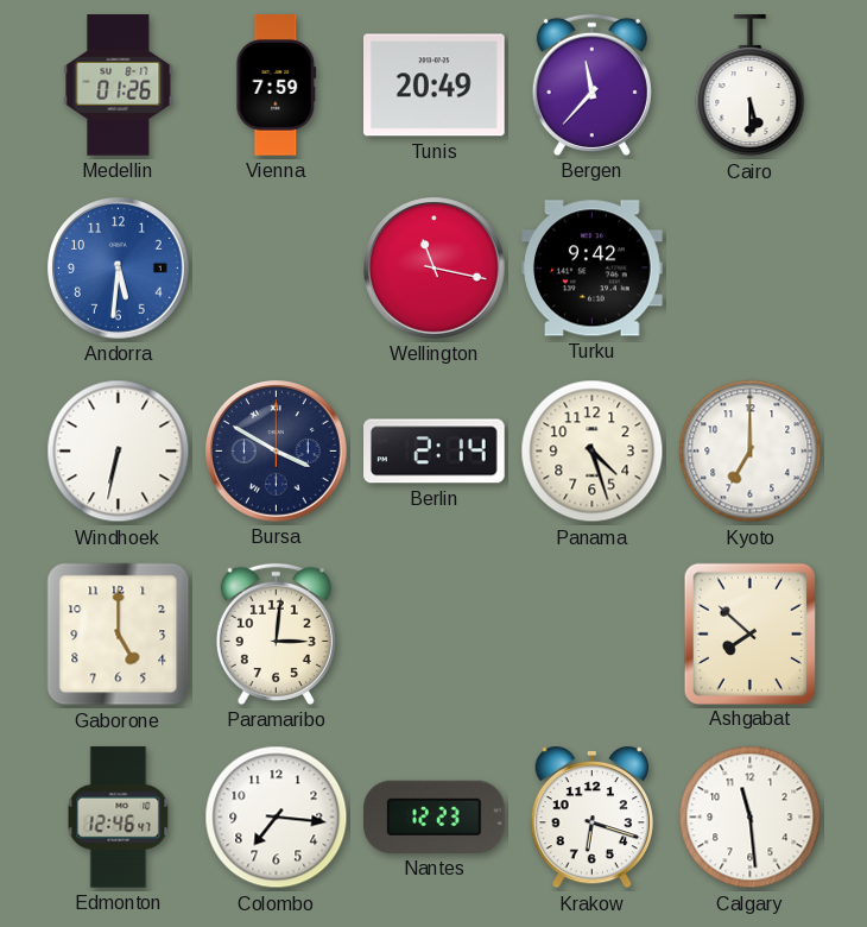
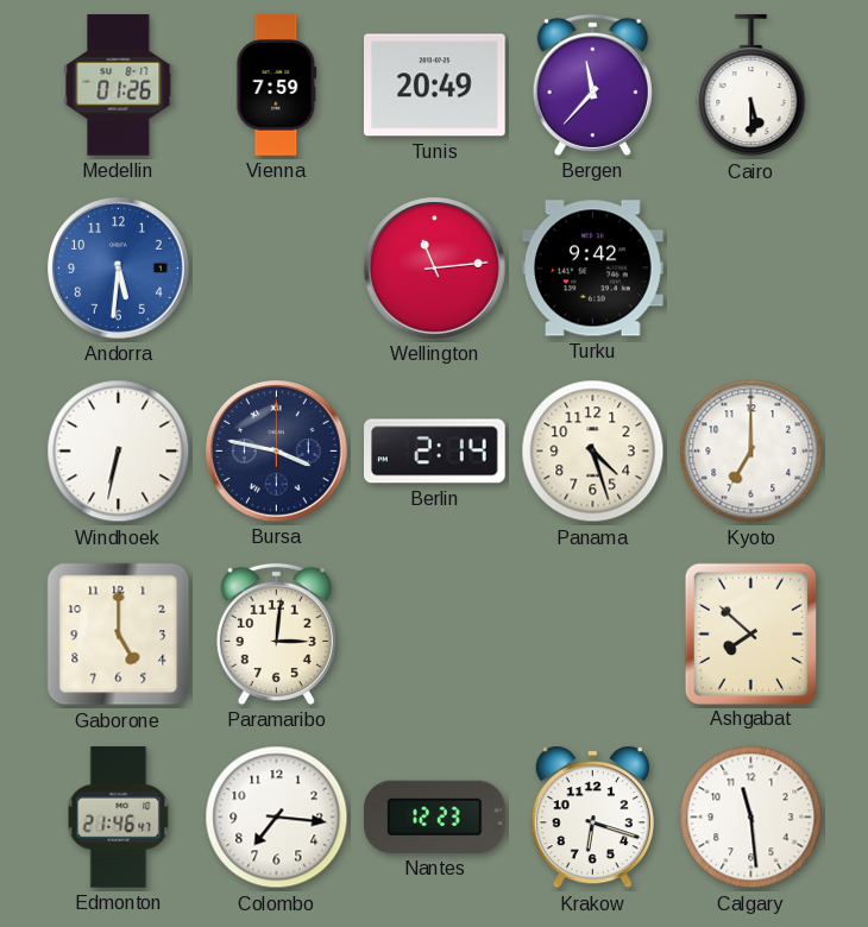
Wellington: 11:17 -> 11:14
Bursa: 3:50 -> 3:47
Edmonton: 12:46 -> 21:46
